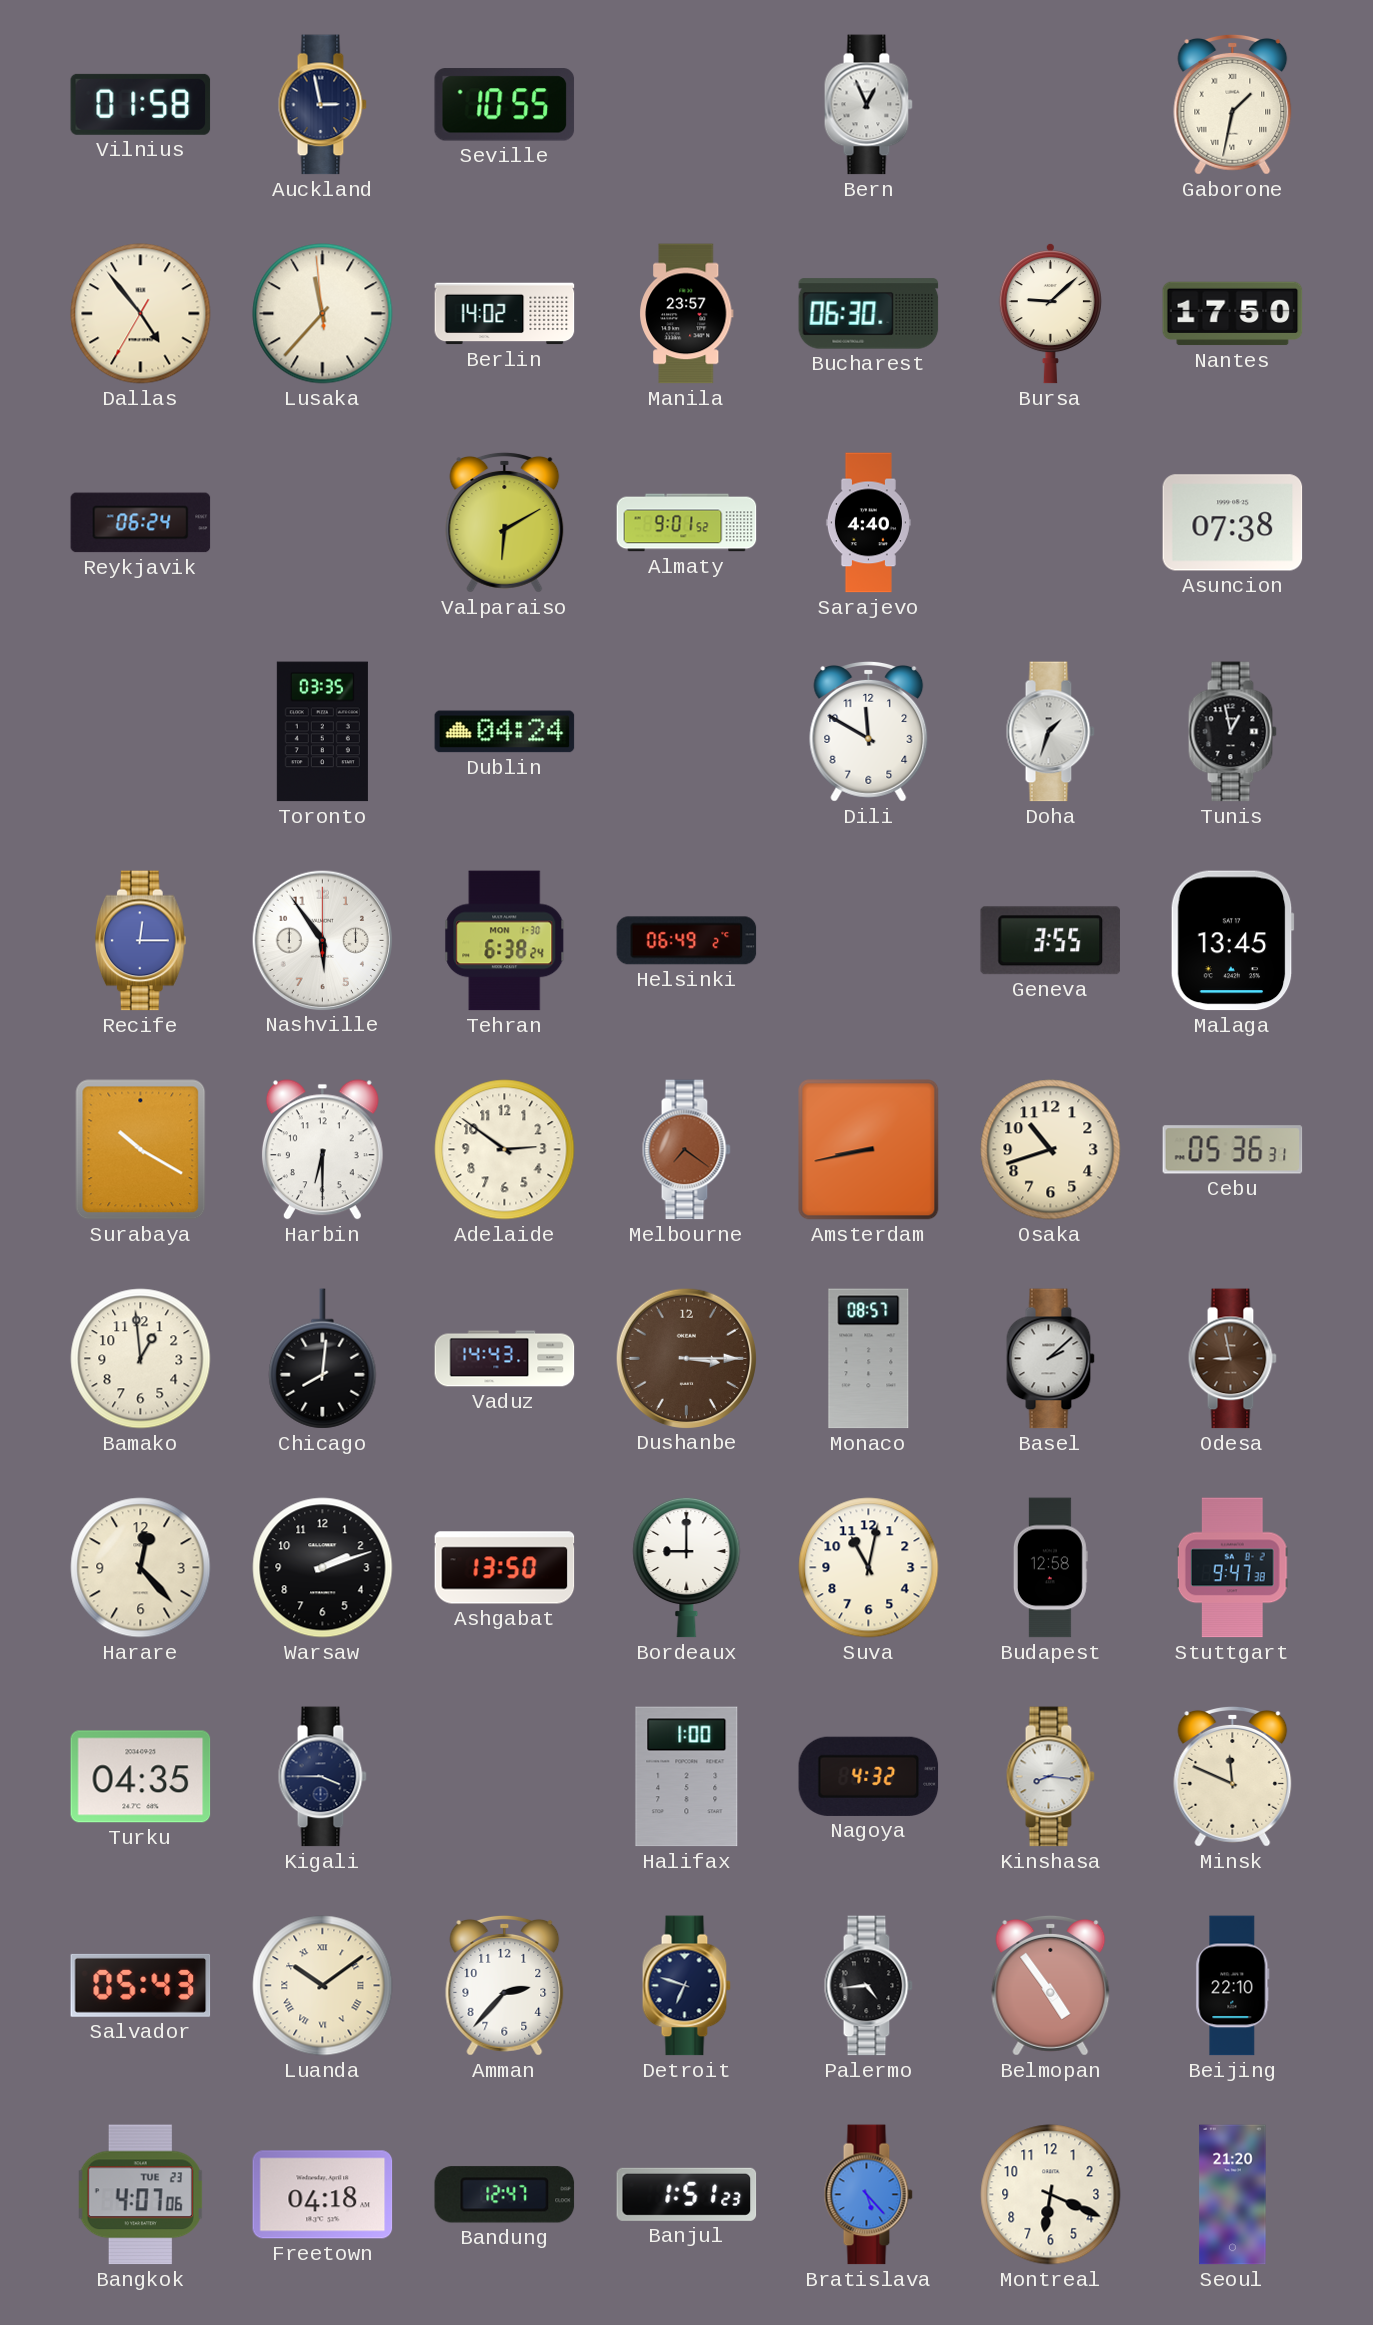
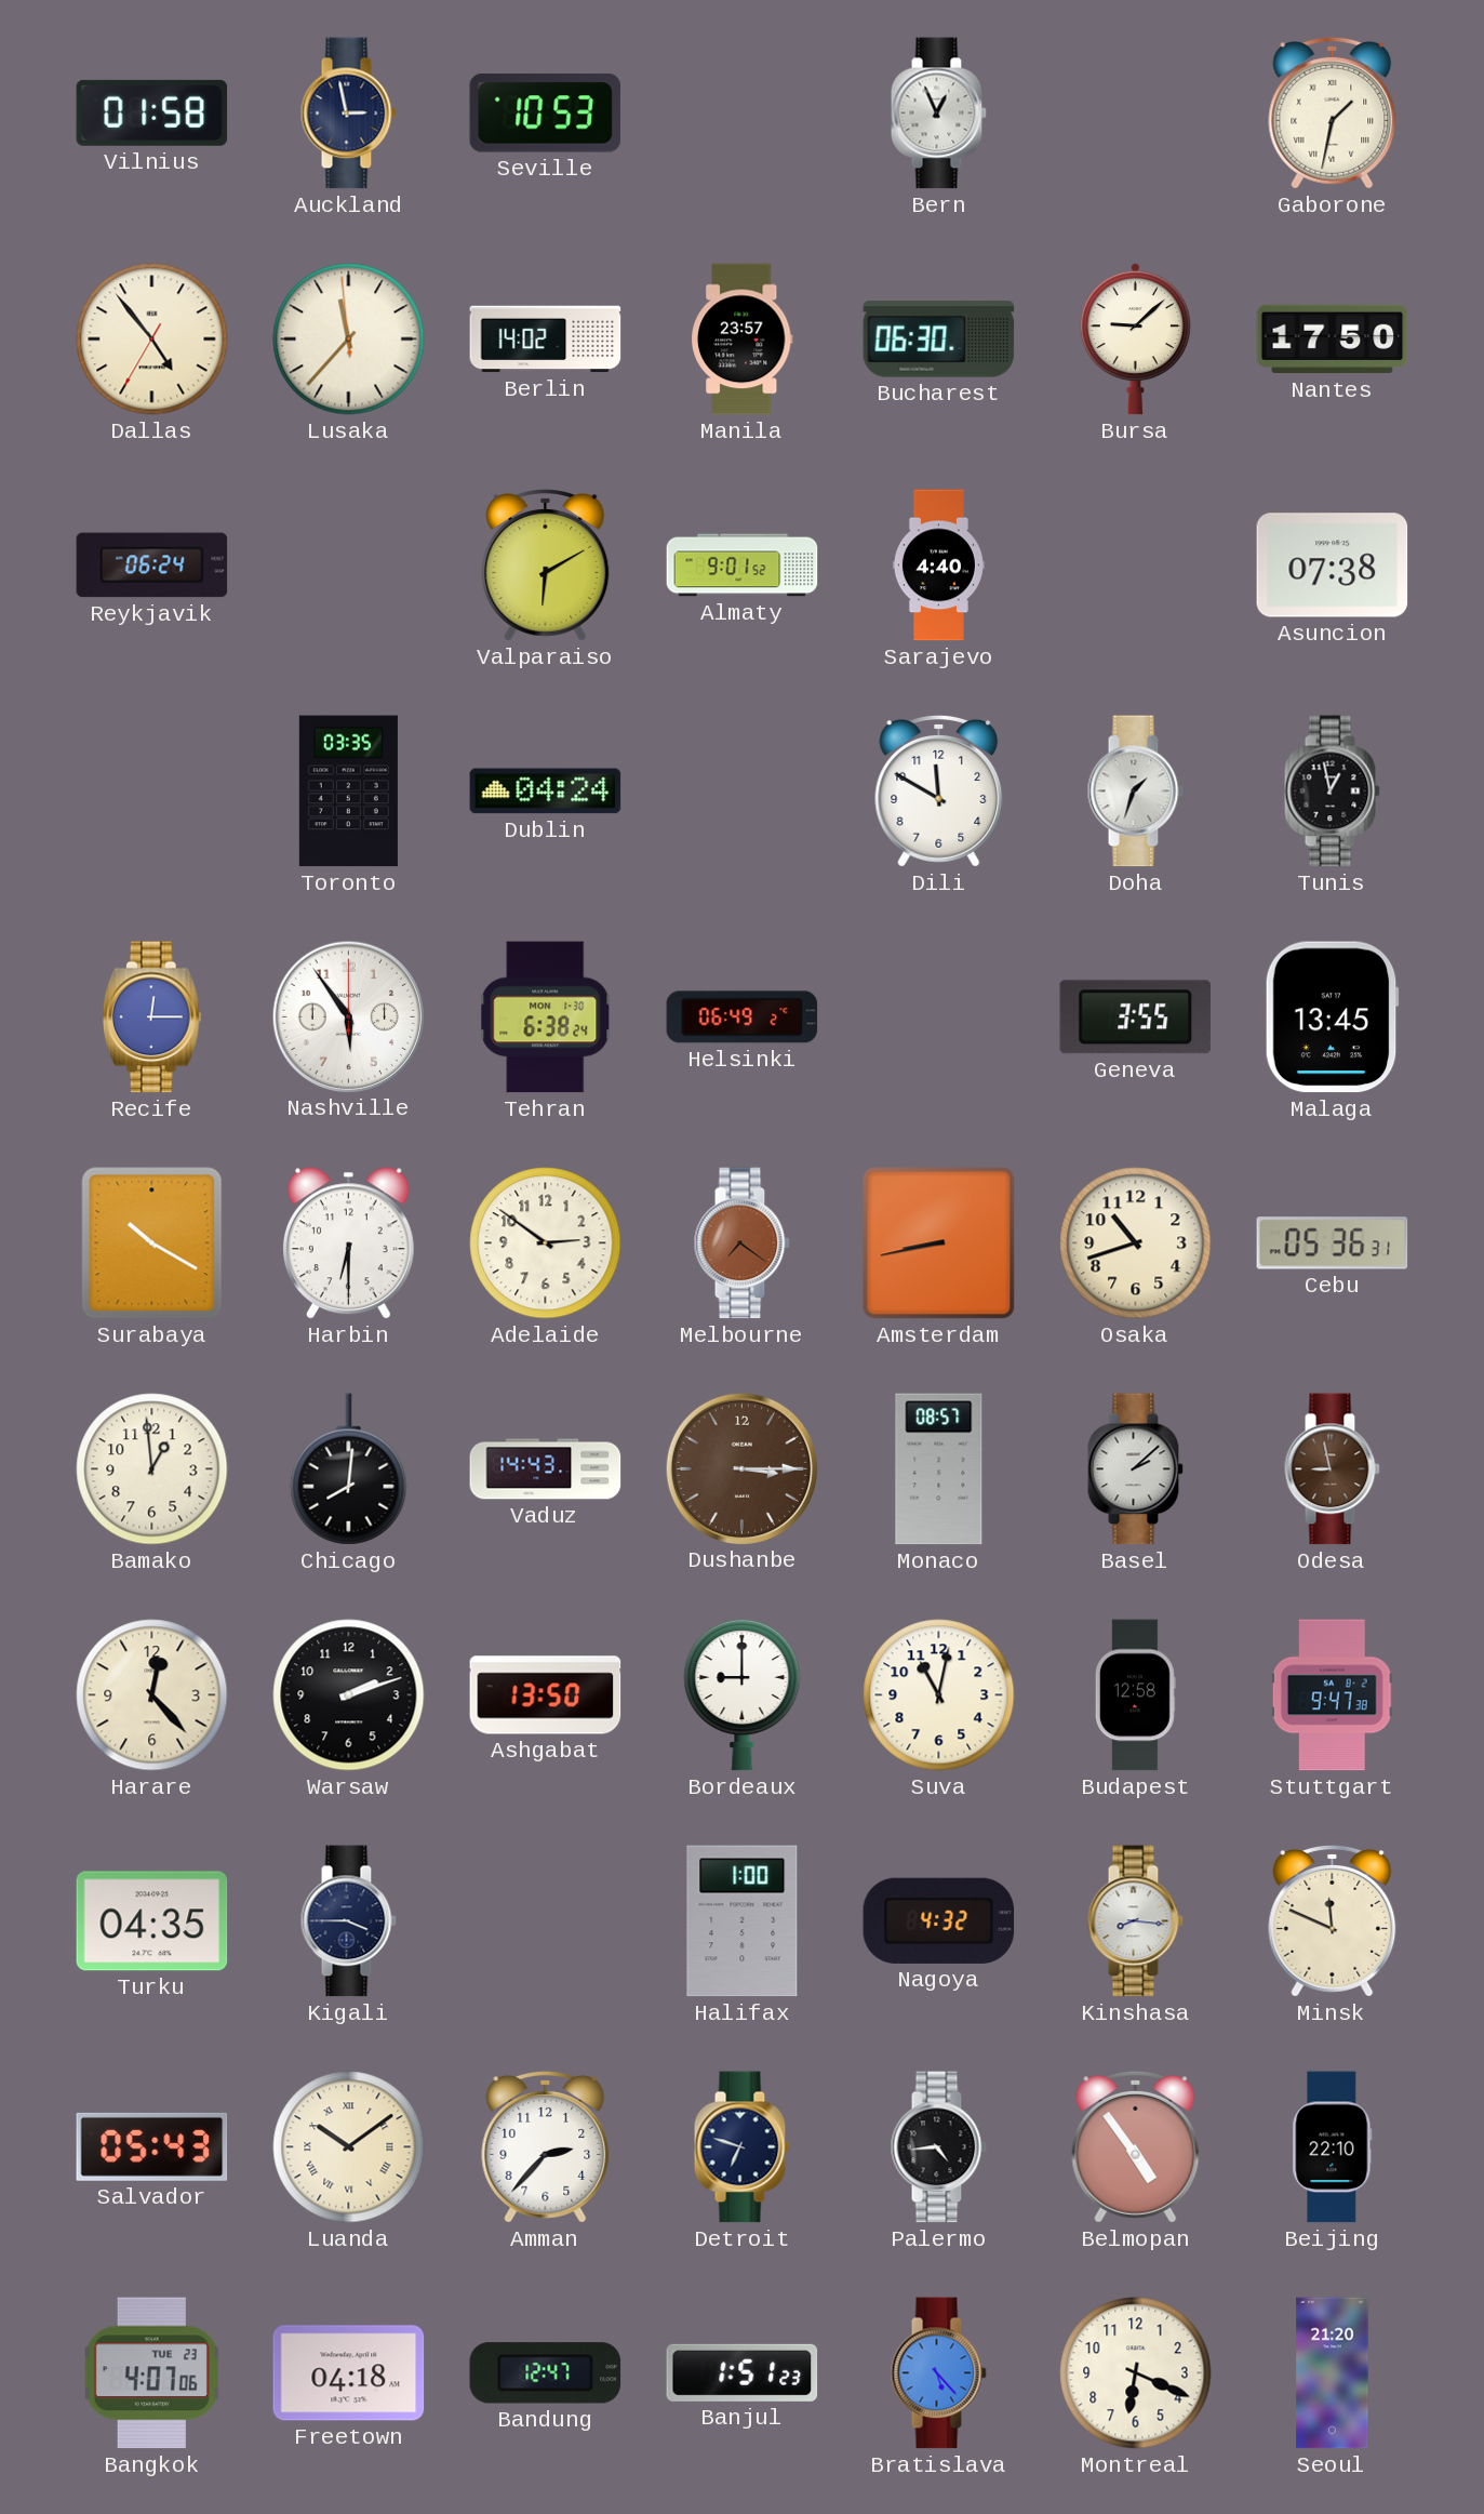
Seville: 10:55 -> 10:53
